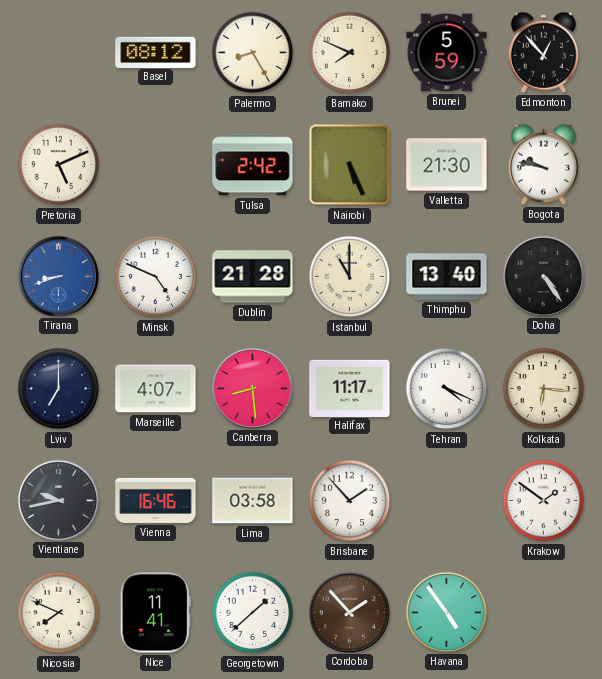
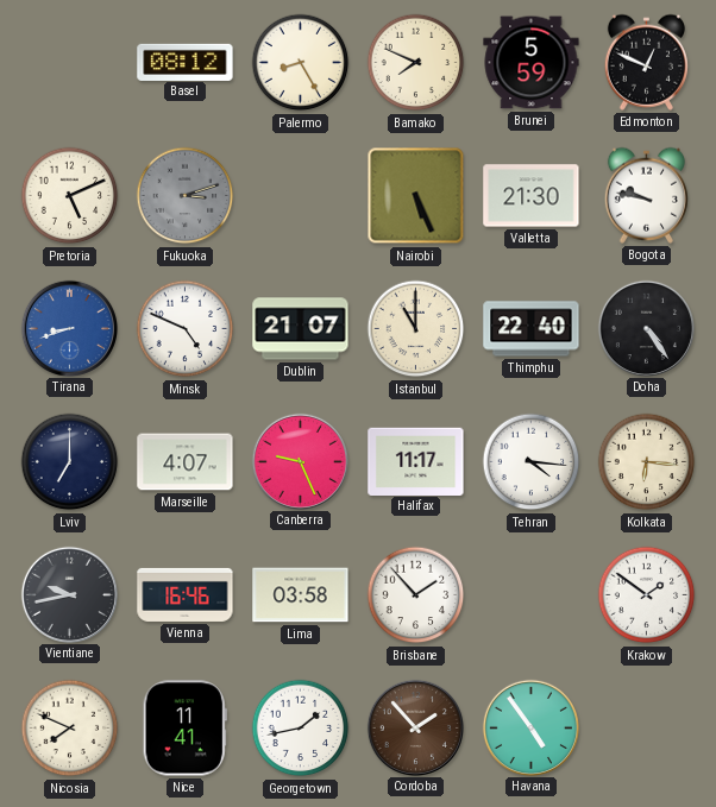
Edmonton: 12:53 -> 12:49
Fukuoka: none -> 3:12
Tulsa: 2:42 -> none
Dublin: 21:28 -> 21:07
Thimphu: 13:40 -> 22:40
Canberra: 8:29 -> 9:26
Tehran: 4:19 -> 4:16
Georgetown: 1:38 -> 1:43
